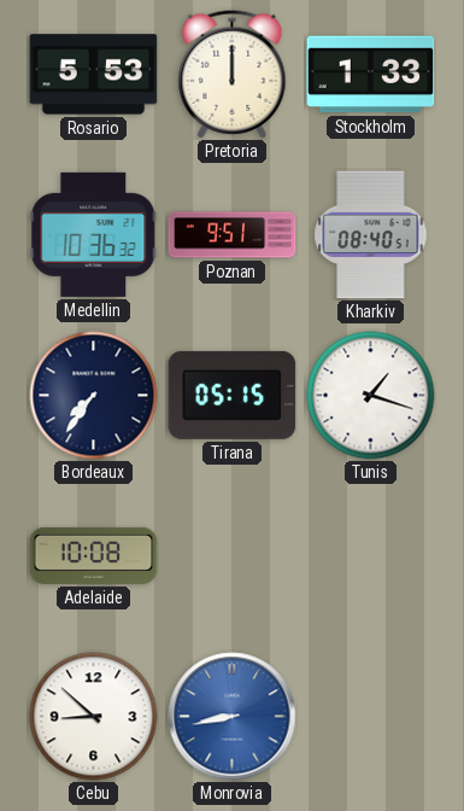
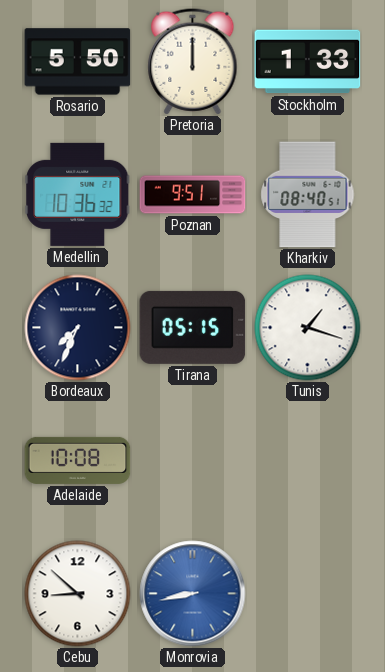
Rosario: 5:53 -> 5:50
Bordeaux: 7:36 -> 7:34
